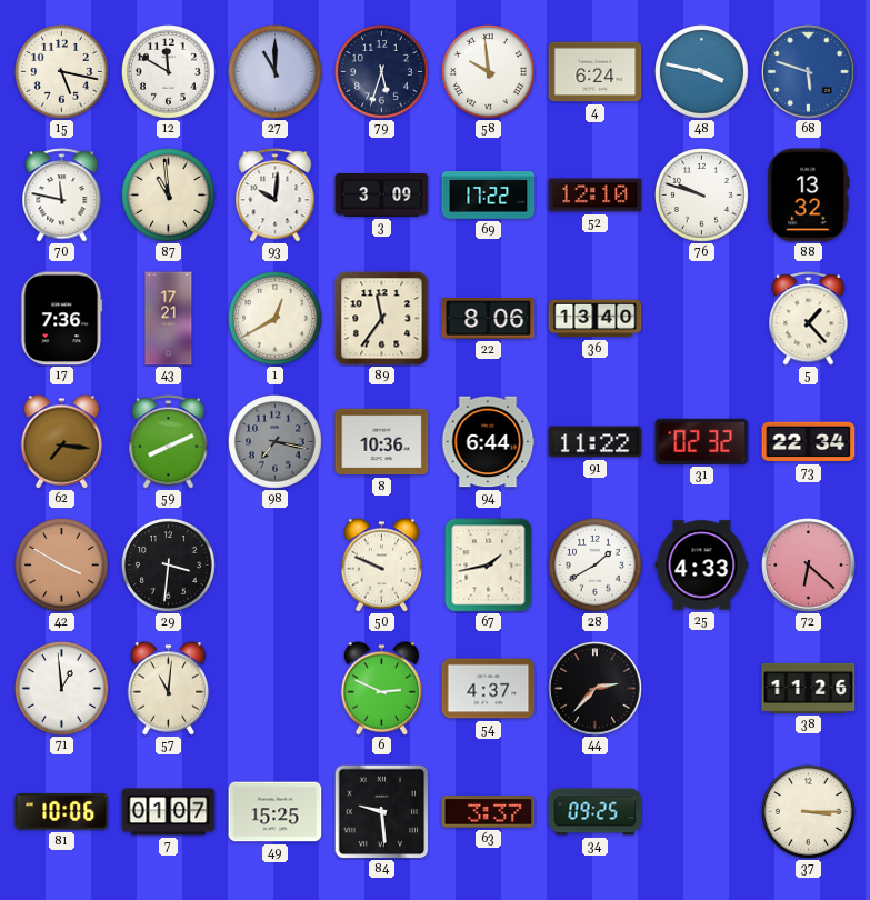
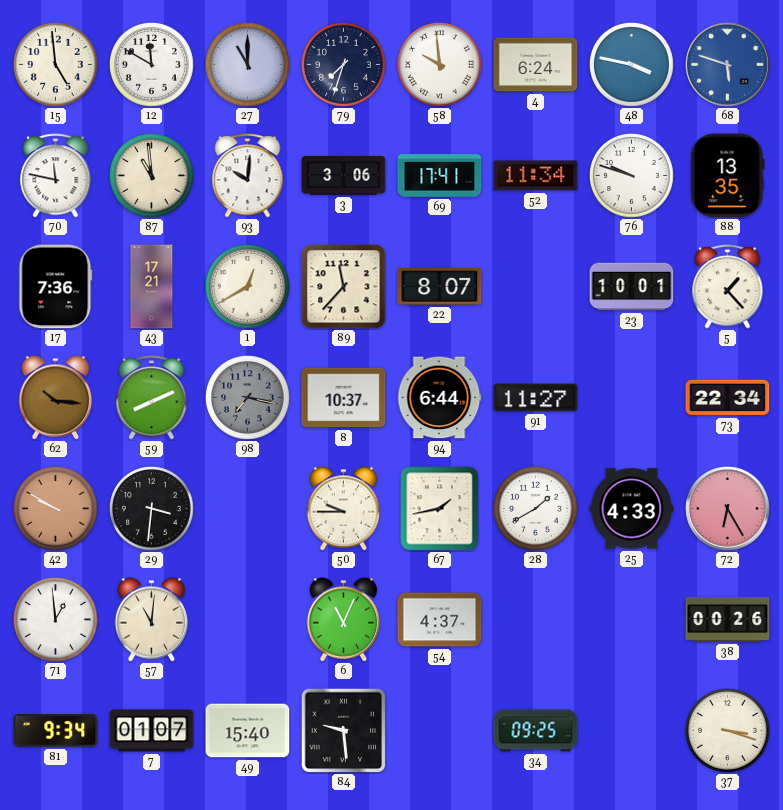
15: 5:17 -> 4:59
79: 5:33 -> 7:33
3: 3:09 -> 3:06
69: 17:22 -> 17:41
52: 12:10 -> 11:34
88: 13:32 -> 13:35
89: 11:36 -> 11:37
22: 8:06 -> 8:07
36: 13:40 -> none
23: none -> 10:01
62: 7:16 -> 10:16
8: 10:36 -> 10:37
91: 11:22 -> 11:27
31: 02:32 -> none
42: 3:50 -> 9:50
50: 9:49 -> 9:45
72: 6:22 -> 6:25
6: 2:49 -> 11:04
44: 2:37 -> none
38: 11:26 -> 00:26
81: 10:06 -> 9:34
49: 15:25 -> 15:40
63: 3:37 -> none
37: 3:15 -> 3:18
